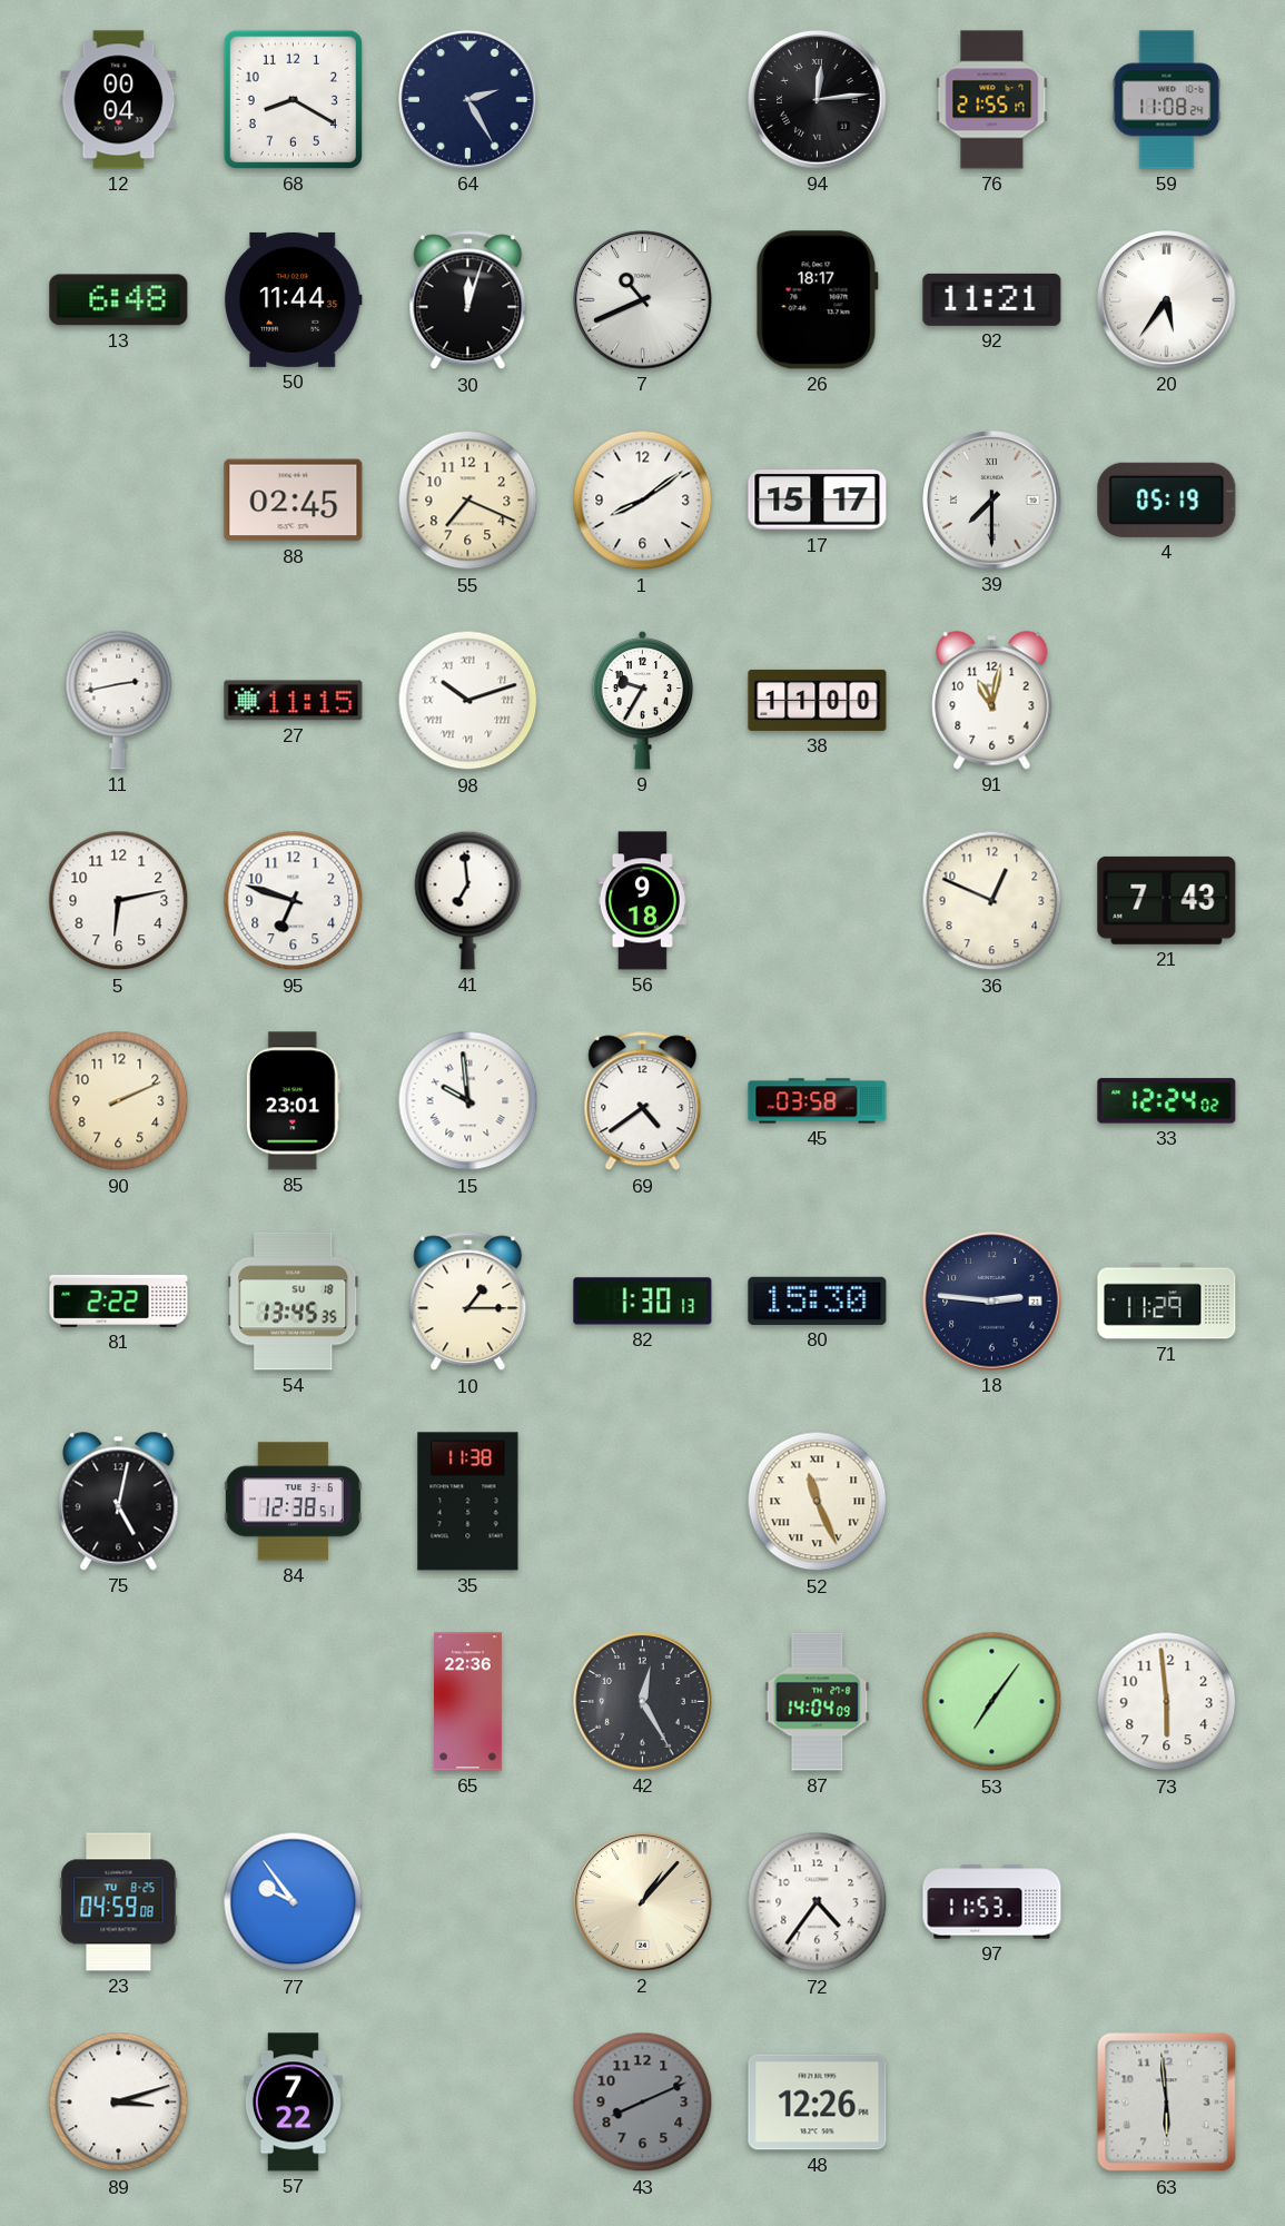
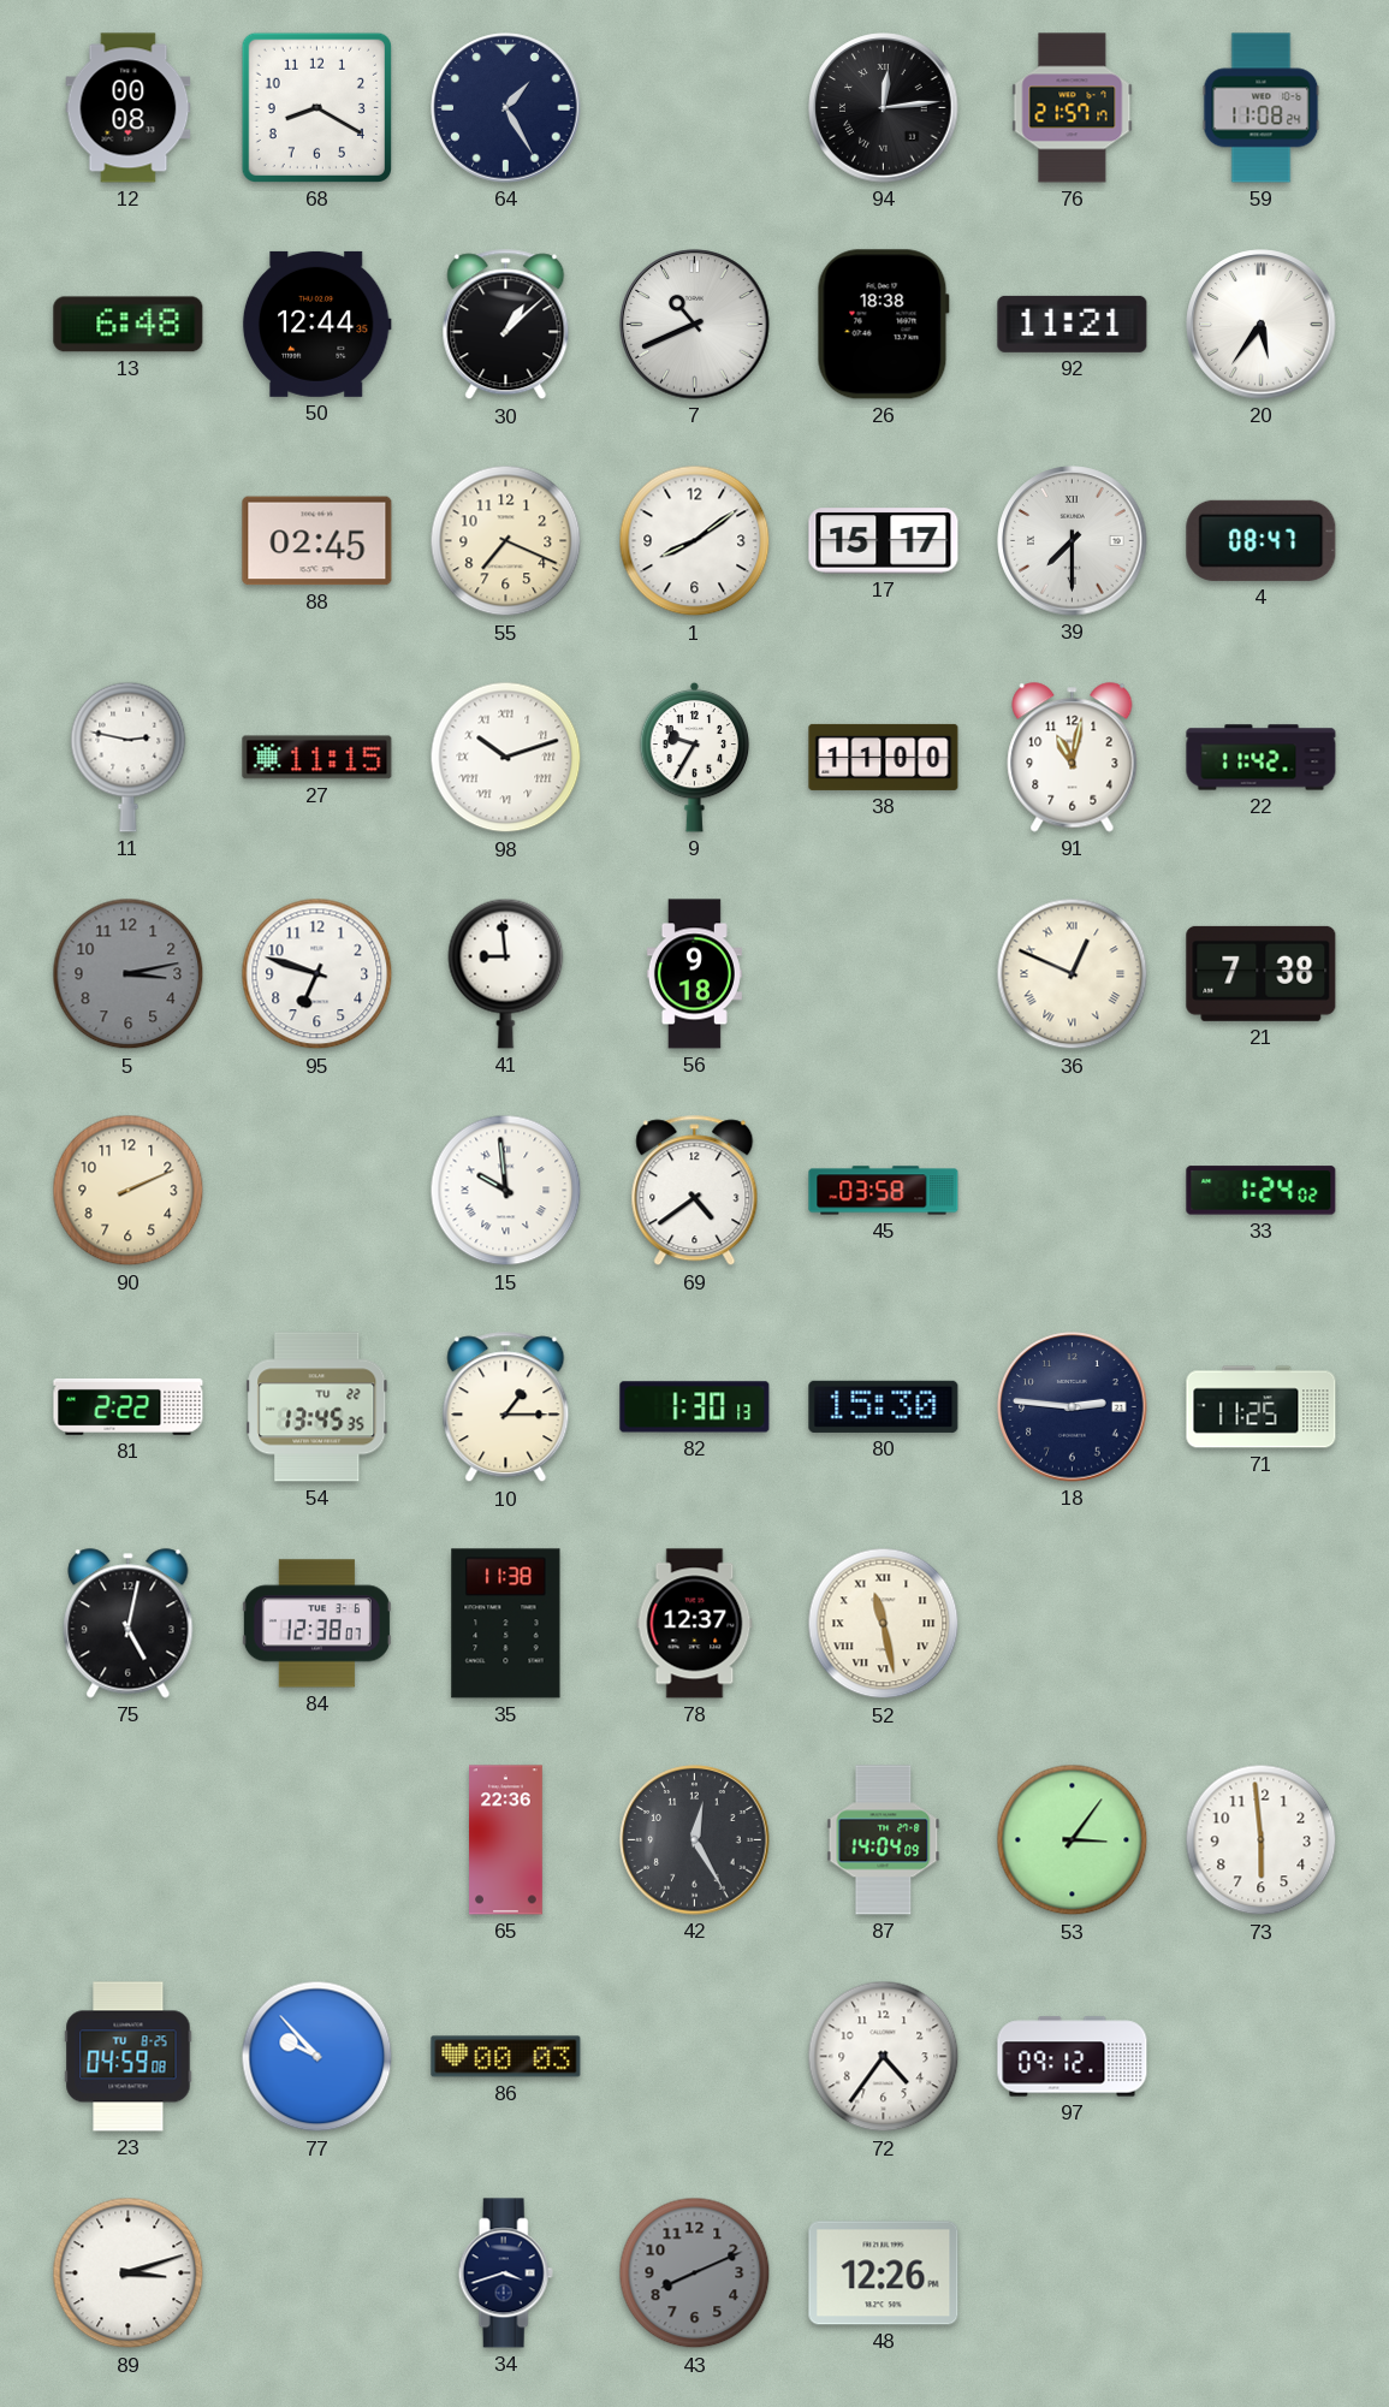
12: 00:04 -> 00:08
64: 2:25 -> 1:25
76: 21:55 -> 21:57
50: 11:44 -> 12:44
30: 12:03 -> 1:08
26: 18:17 -> 18:38
4: 05:19 -> 08:47
11: 2:43 -> 2:47
22: none -> 11:42
5: 6:13 -> 3:13
5 dial: white -> grey
41: 6:59 -> 8:59
36 numerals: Arabic -> Roman
21: 7:43 -> 7:38
85: 23:01 -> none
33: 12:24 -> 1:24
54 date: SU 18 -> TU 22
71: 11:29 -> 11:25
84: 12:38:51 -> 12:38:07
78: none -> 12:37
52: 11:26 -> 11:28
53: 7:06 -> 3:06
77: 9:54 -> 9:53
86: none -> 00:03
2: 1:07 -> none
97: 11:53 -> 09:12
57: 7:22 -> none
34: none -> 3:42
63: 5:59 -> none
